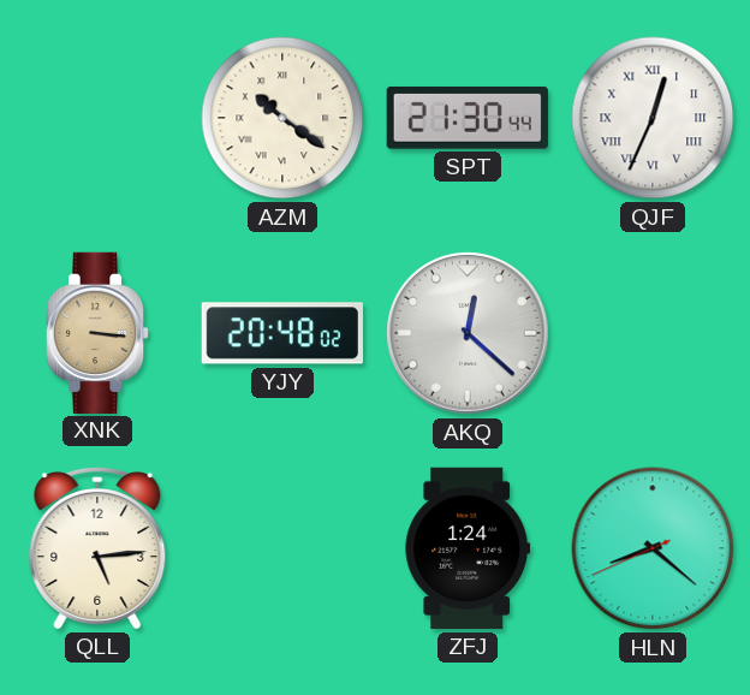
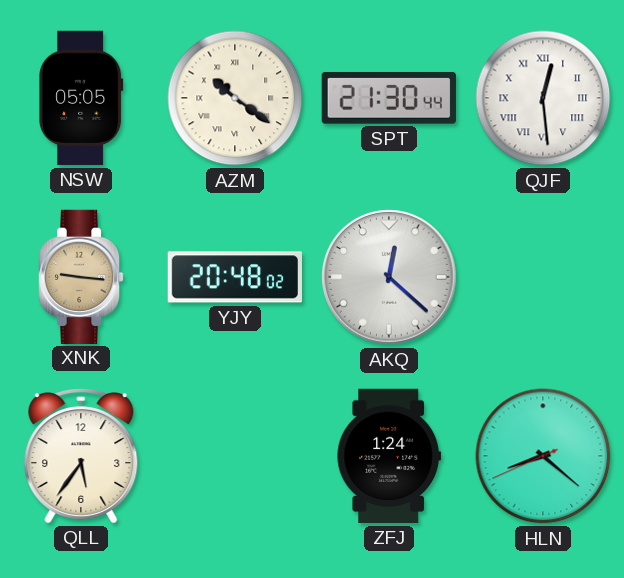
NSW: none -> 05:05
QJF: 12:34 -> 12:29
XNK: 3:16 -> 9:16
QLL: 5:14 -> 5:36
